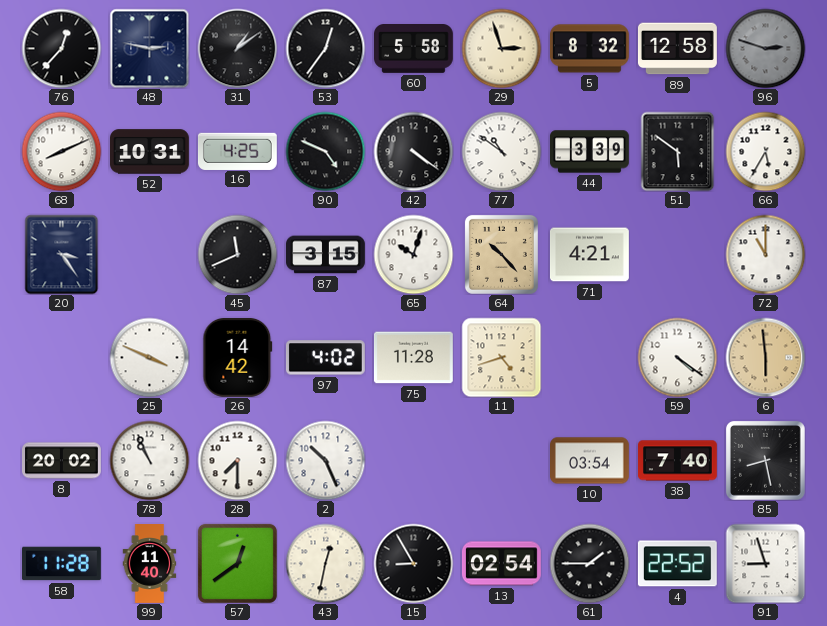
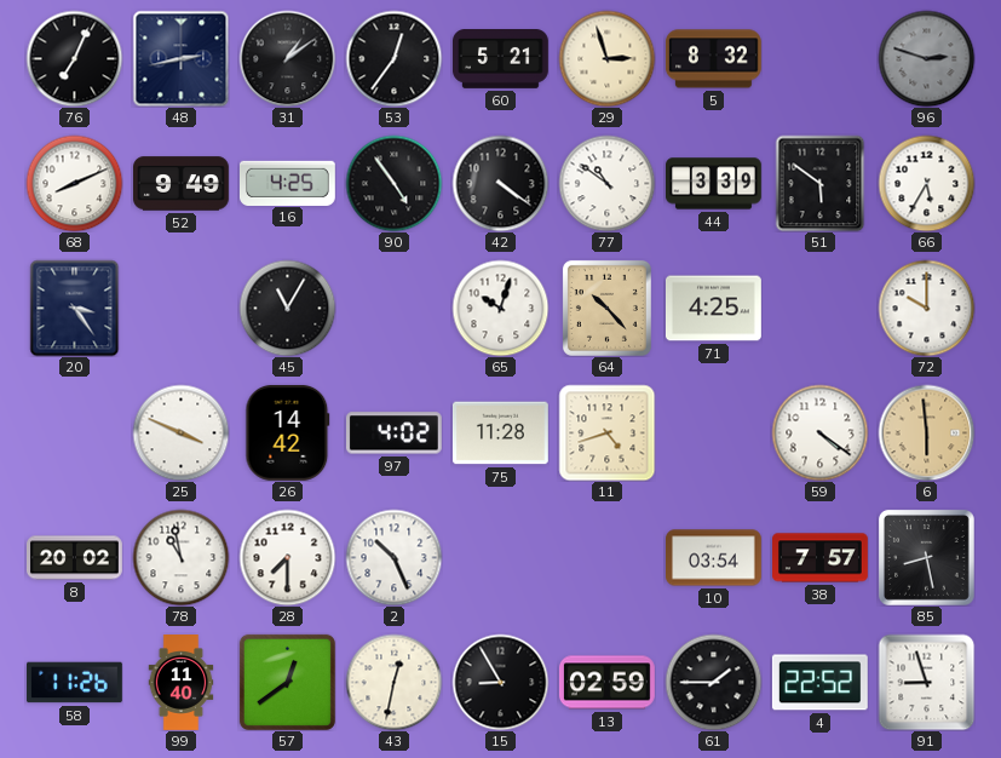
76: 12:37 -> 7:04
48: 2:47 -> 2:43
60: 5:58 -> 5:21
89: 12:58 -> none
52: 10:31 -> 9:49
90: 4:49 -> 4:54
45: 11:41 -> 11:05
87: 3:15 -> none
71: 4:21 -> 4:25
72: 11:00 -> 10:00
78: 10:56 -> 10:58
38: 7:40 -> 7:57
58: 11:28 -> 11:26
13: 02:54 -> 02:59
